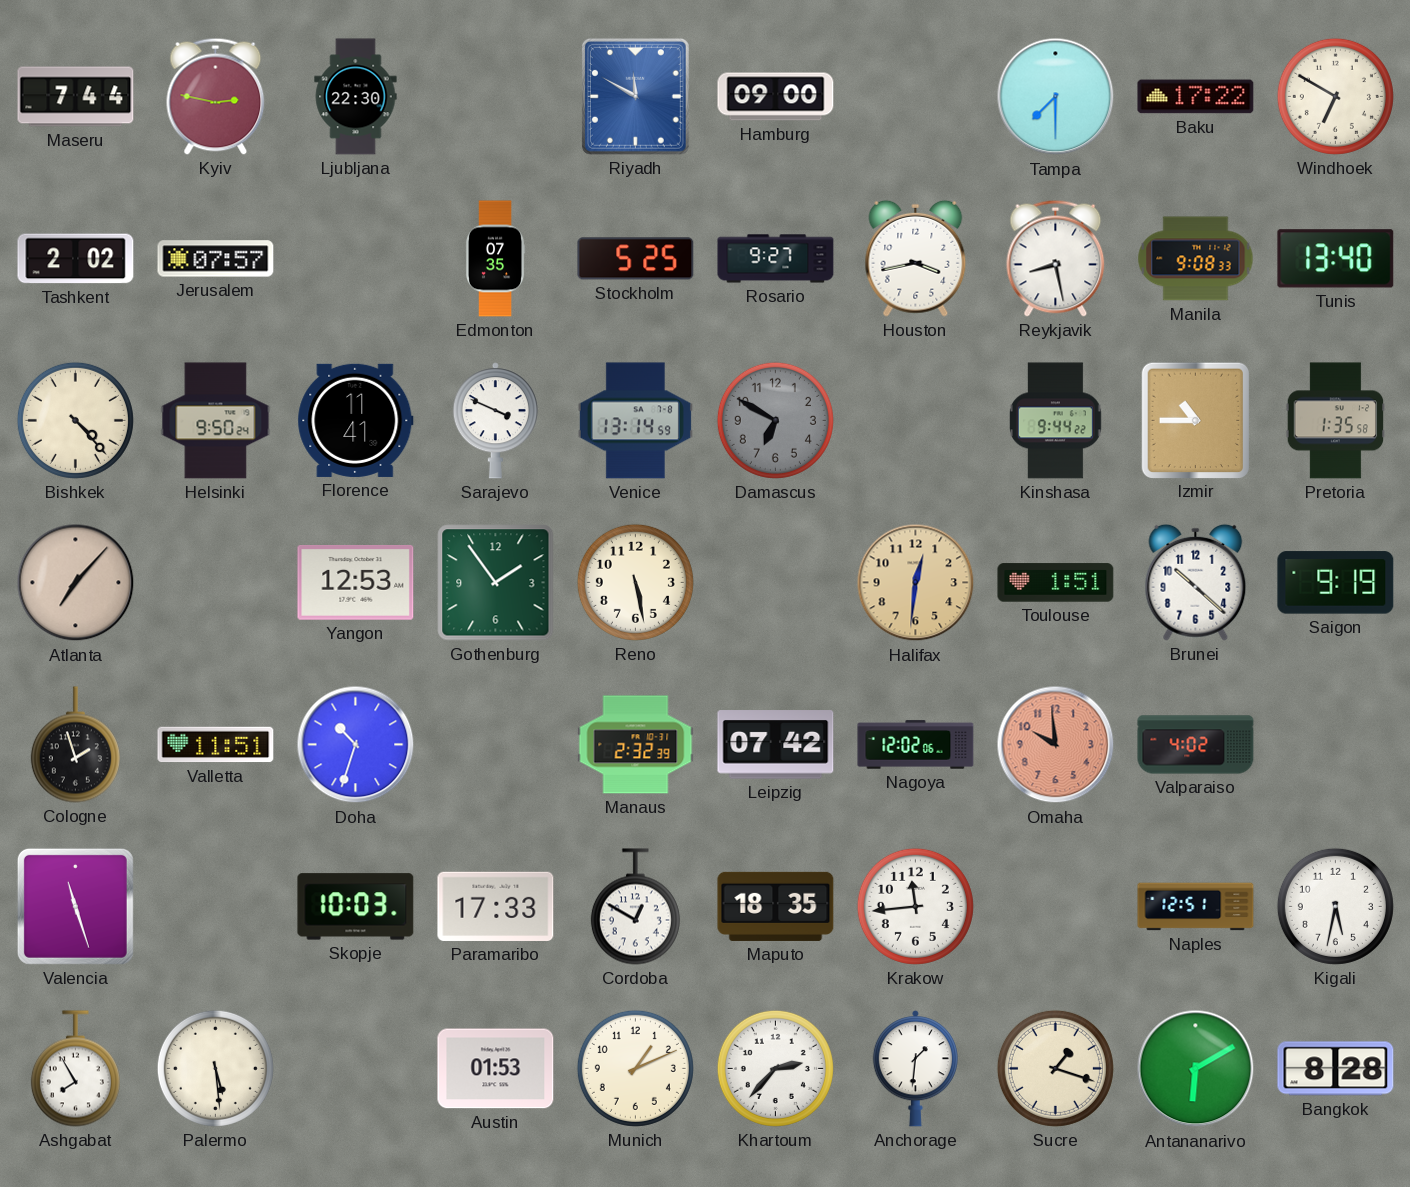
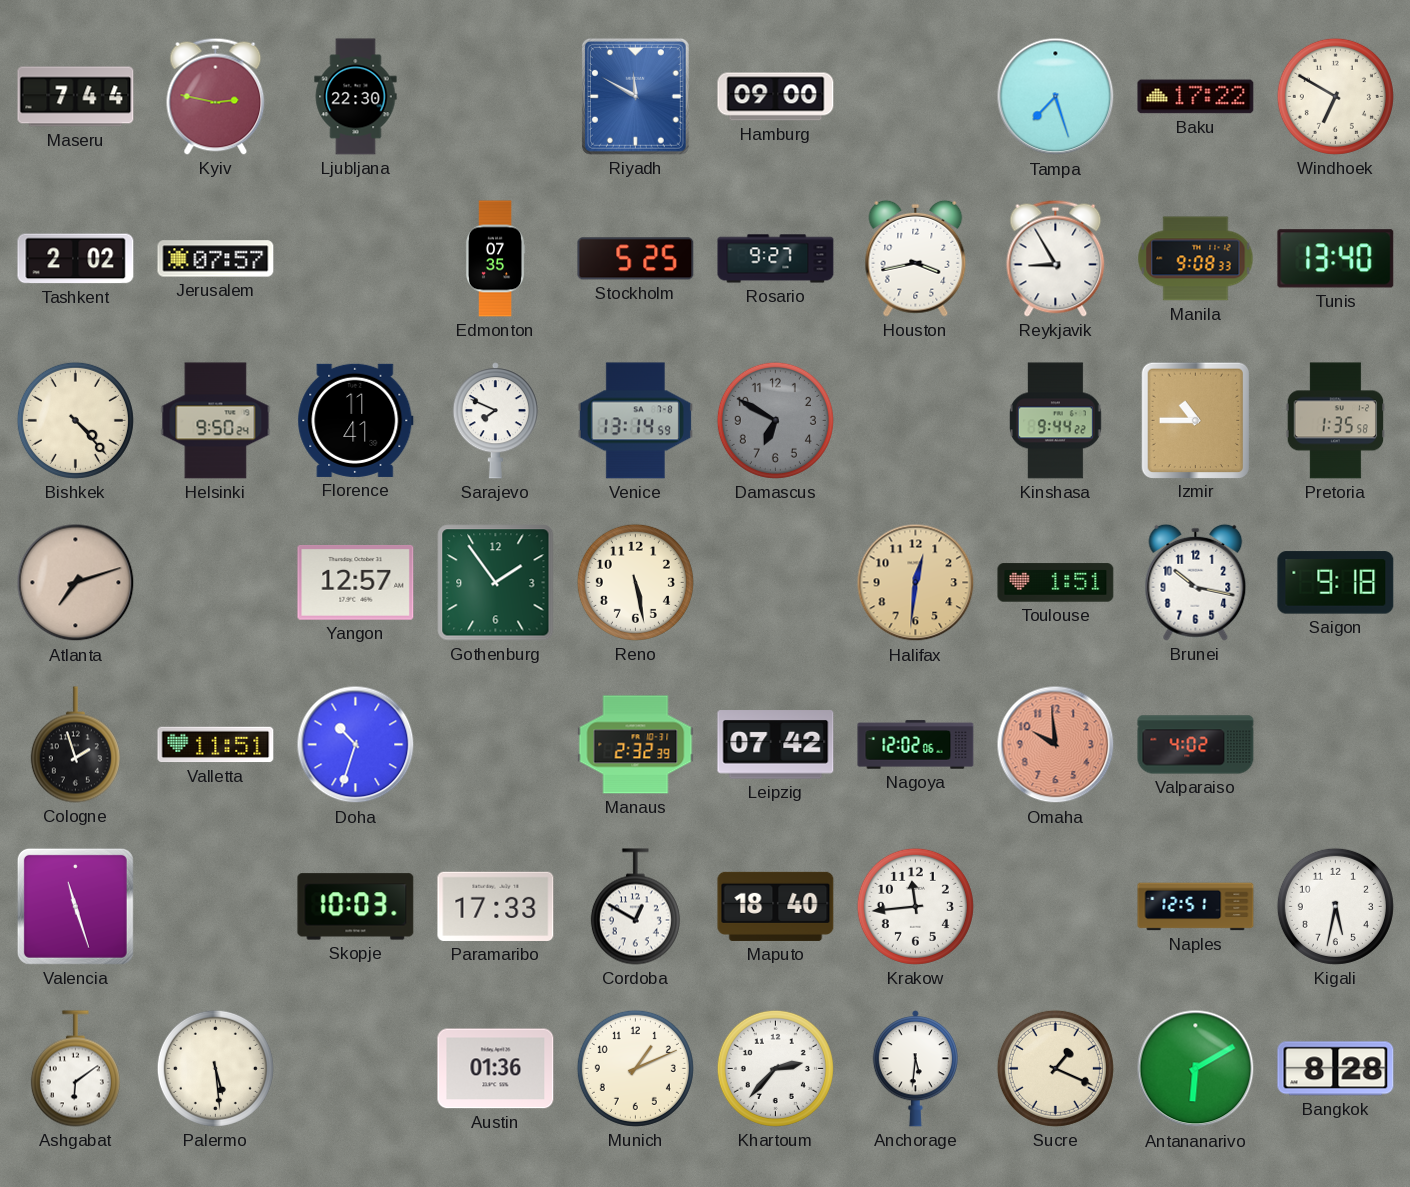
Tampa: 7:30 -> 7:27
Reykjavik: 8:28 -> 8:55
Sarajevo: 3:49 -> 7:49
Atlanta: 7:07 -> 7:12
Yangon: 12:53 -> 12:57
Brunei: 10:22 -> 10:17
Saigon: 9:19 -> 9:18
Maputo: 18:35 -> 18:40
Ashgabat: 7:55 -> 6:09
Austin: 01:53 -> 01:36
Anchorage: 1:31 -> 5:31
Sucre: 1:18 -> 1:19
